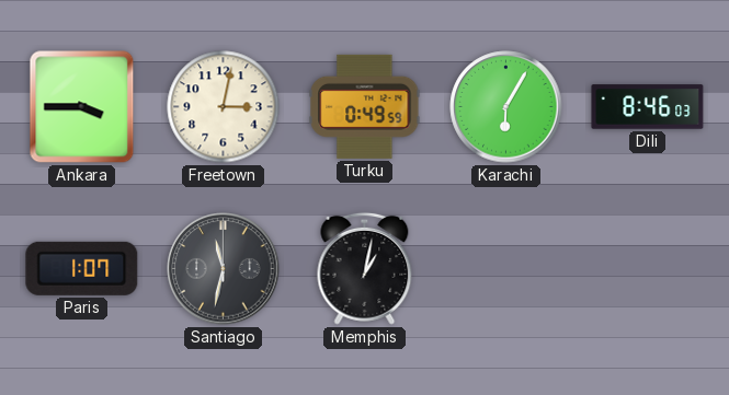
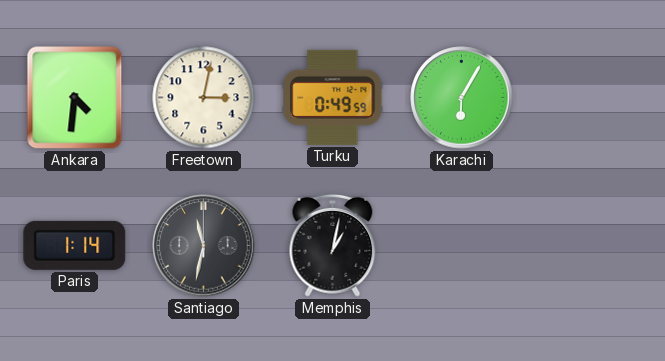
Ankara: 3:45 -> 4:31
Dili: 8:46 -> none
Paris: 1:07 -> 1:14
